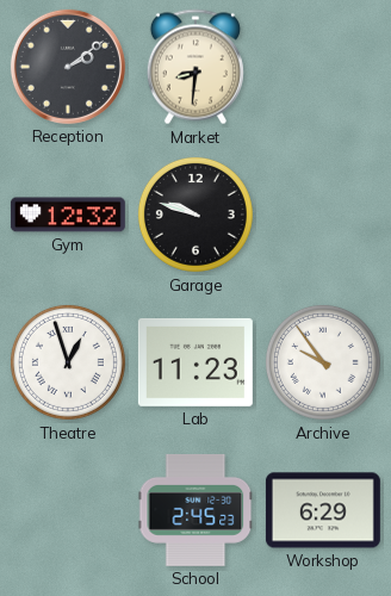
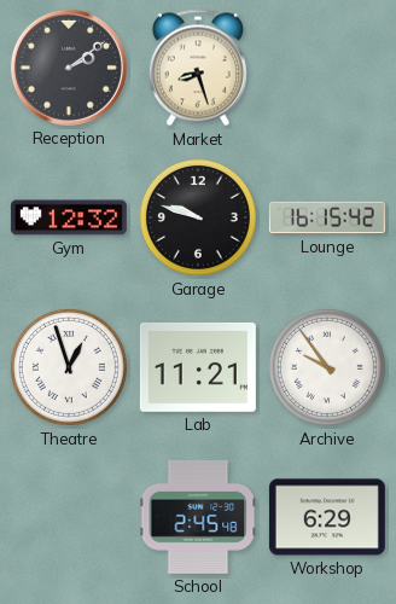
Market: 8:31 -> 8:27
Lounge: none -> 16:15
Lab: 11:23 -> 11:21
School: 2:45:23 -> 2:45:48
